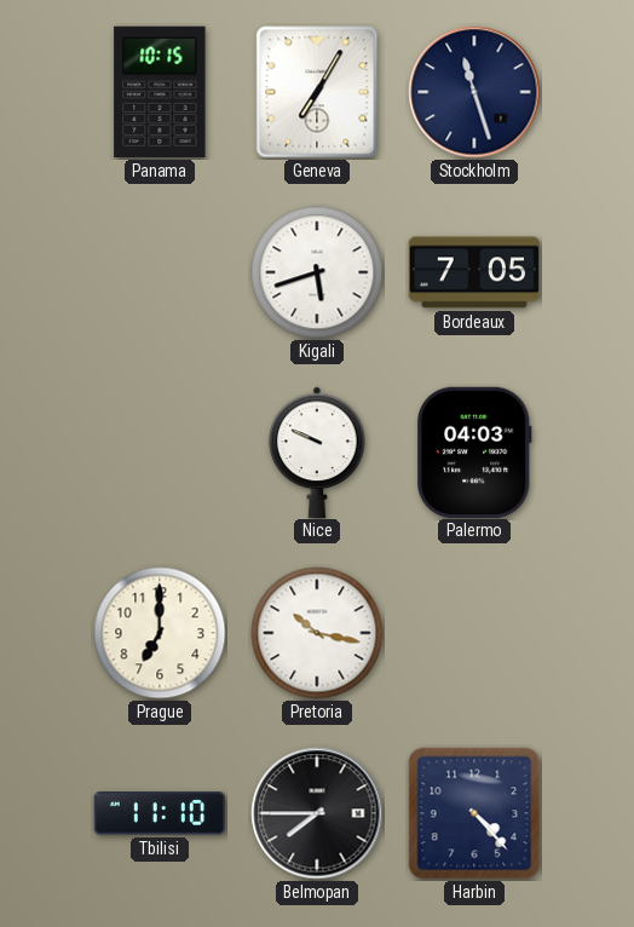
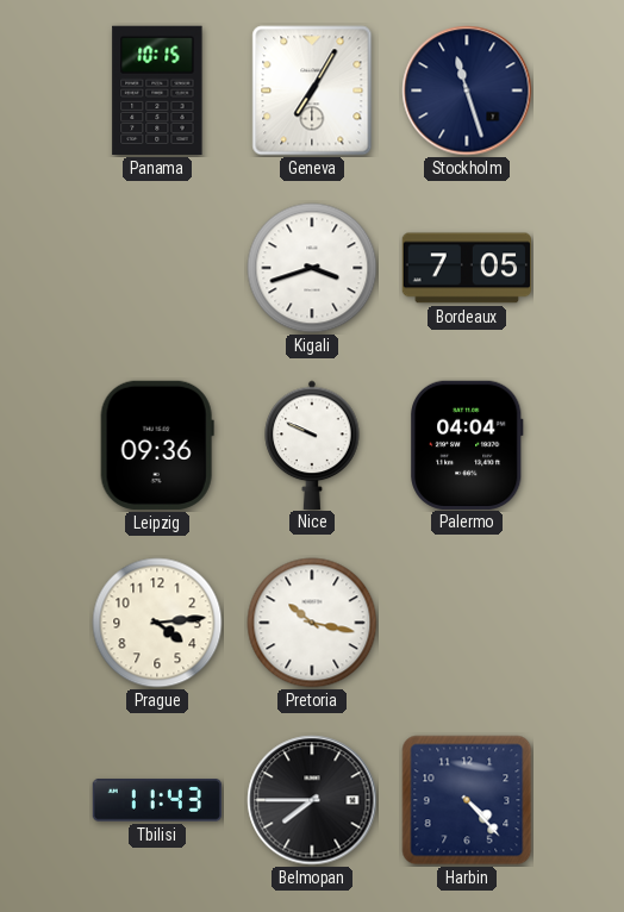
Kigali: 5:42 -> 3:42
Leipzig: none -> 09:36
Palermo: 04:03 -> 04:04
Prague: 7:00 -> 4:14
Tbilisi: 11:10 -> 11:43
